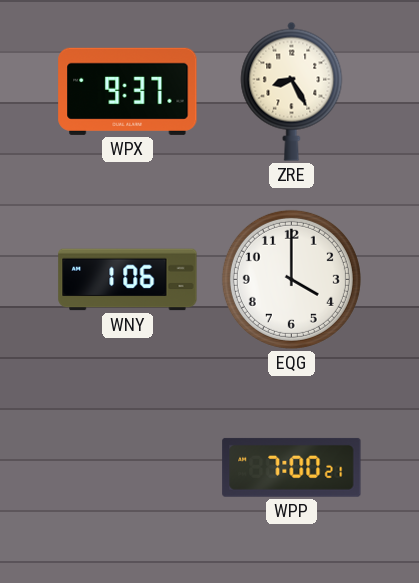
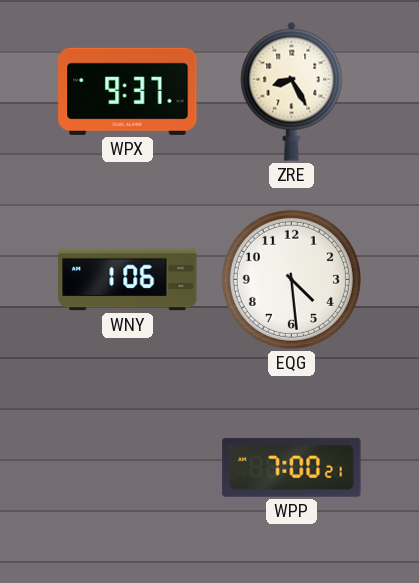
EQG: 4:00 -> 4:29
